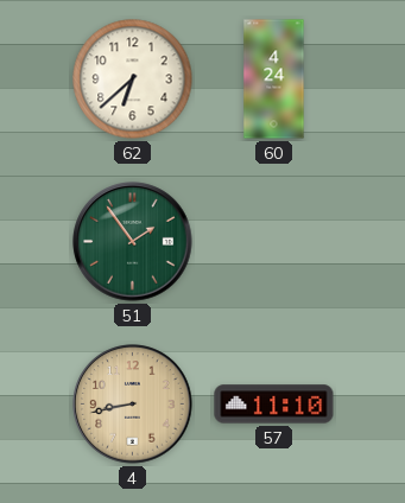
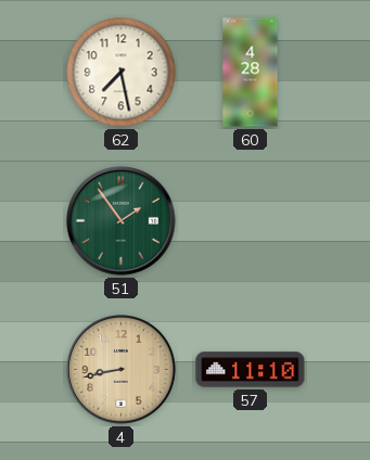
62: 6:38 -> 7:28
60: 4:24 -> 4:28
